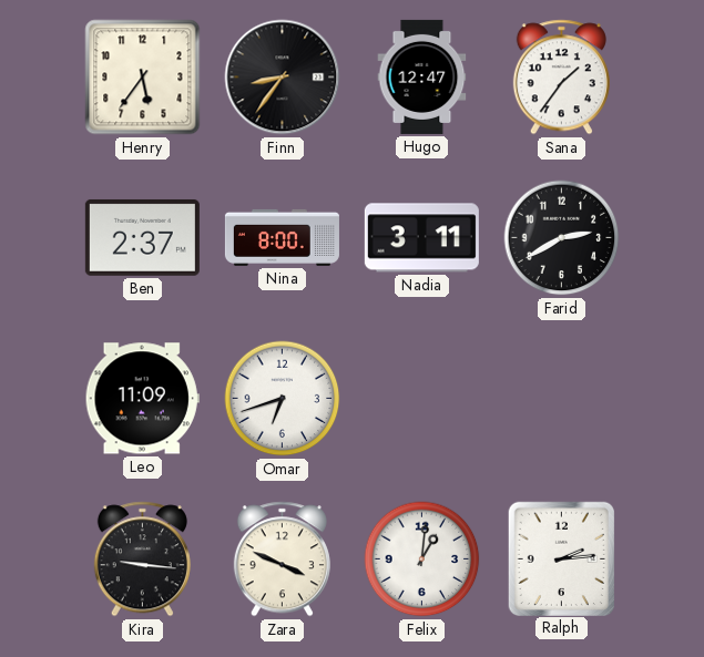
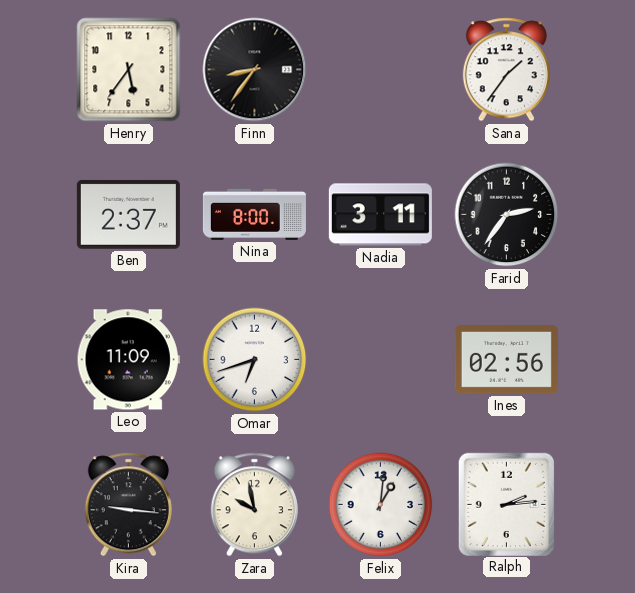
Hugo: 12:47 -> none
Farid: 2:40 -> 2:36
Ines: none -> 02:56
Zara: 3:49 -> 9:58
